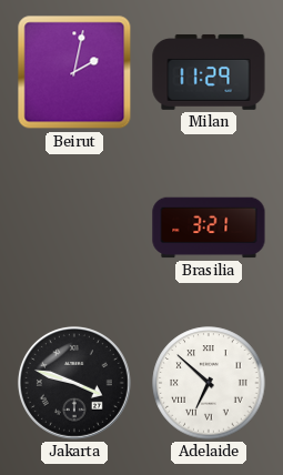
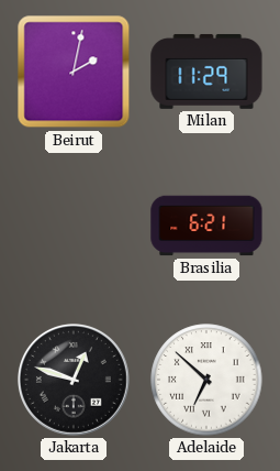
Brasilia: 3:21 -> 6:21
Jakarta: 3:48 -> 12:48
